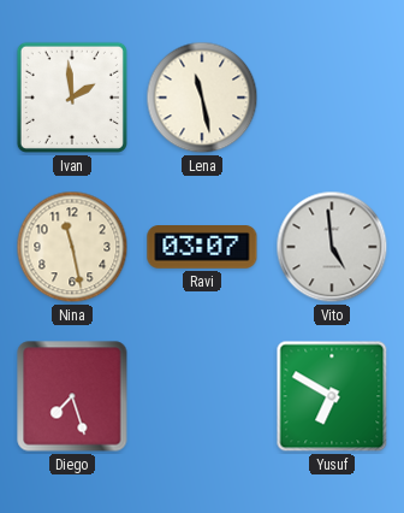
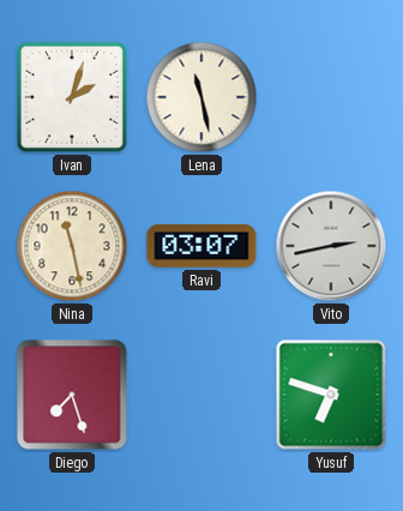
Ivan: 1:59 -> 2:03
Vito: 4:59 -> 2:43
Yusuf: 6:50 -> 6:48
